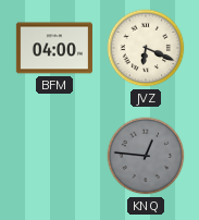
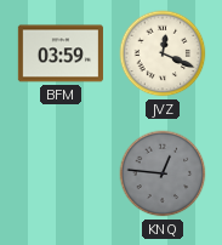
BFM: 04:00 -> 03:59
JVZ: 6:19 -> 12:19
